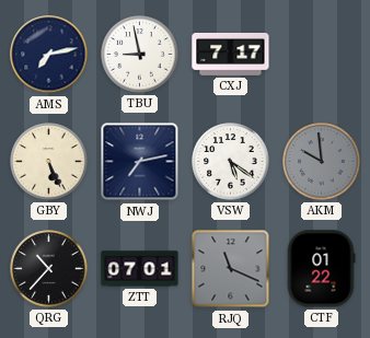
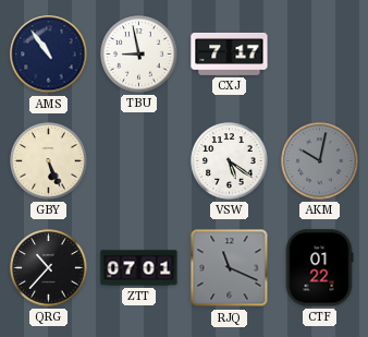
AMS: 7:13 -> 10:54
NWJ: 7:13 -> none
AKM: 9:59 -> 10:02
